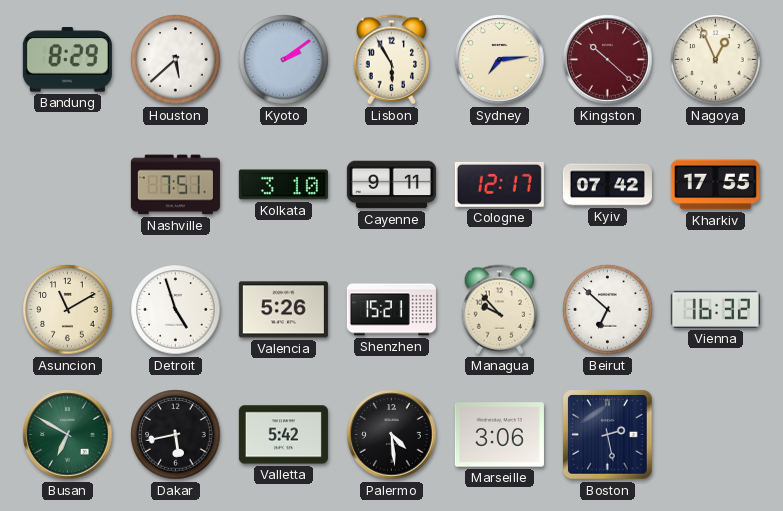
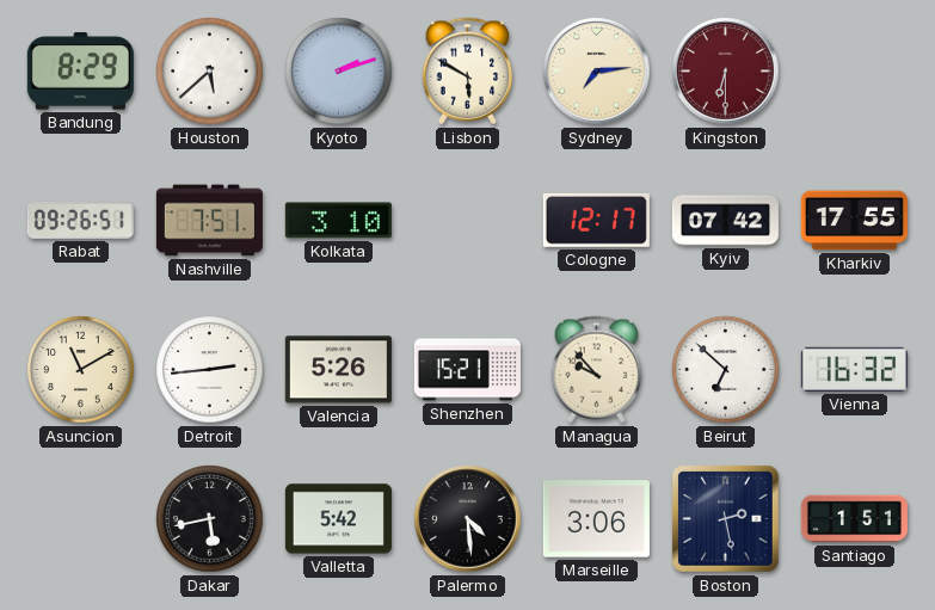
Kyoto: 2:09 -> 2:12
Lisbon: 5:55 -> 5:50
Kingston: 10:22 -> 6:30
Nagoya: 12:56 -> none
Rabat: none -> 09:26
Cayenne: 9:11 -> none
Detroit: 4:57 -> 2:44
Busan: 6:50 -> none
Santiago: none -> 1:51
